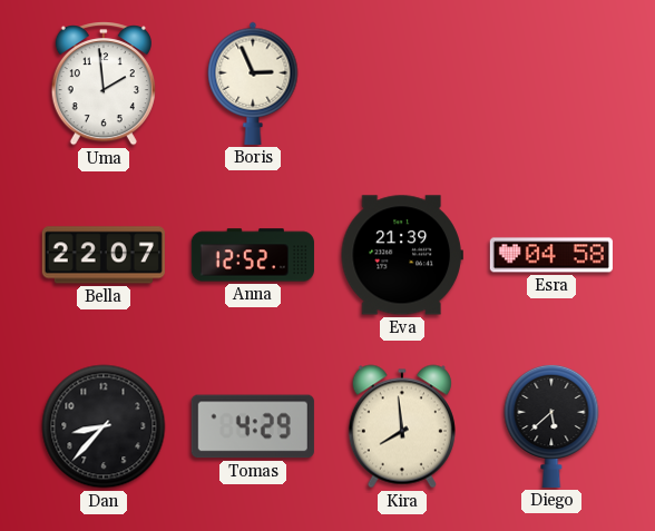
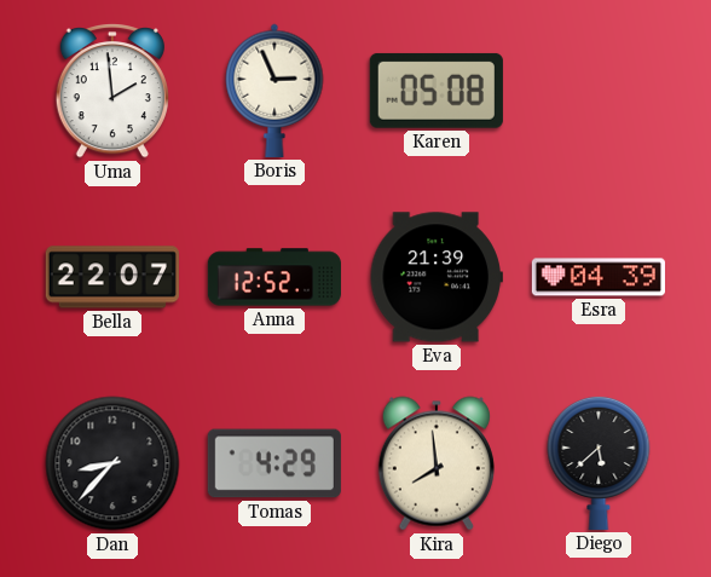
Karen: none -> 05:08
Esra: 04:58 -> 04:39
